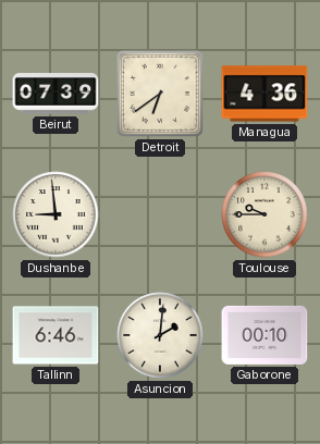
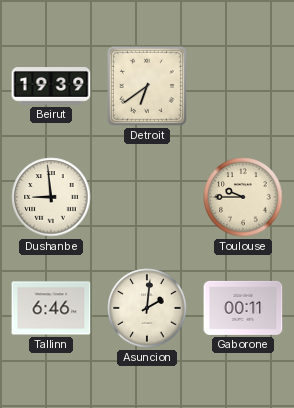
Beirut: 07:39 -> 19:39
Managua: 4:36 -> none
Gaborone: 00:10 -> 00:11
